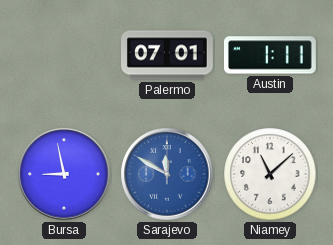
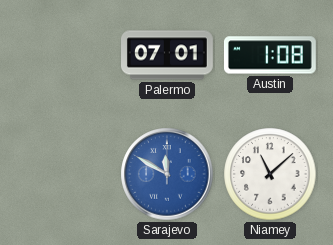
Austin: 1:11 -> 1:08
Bursa: 8:58 -> none
